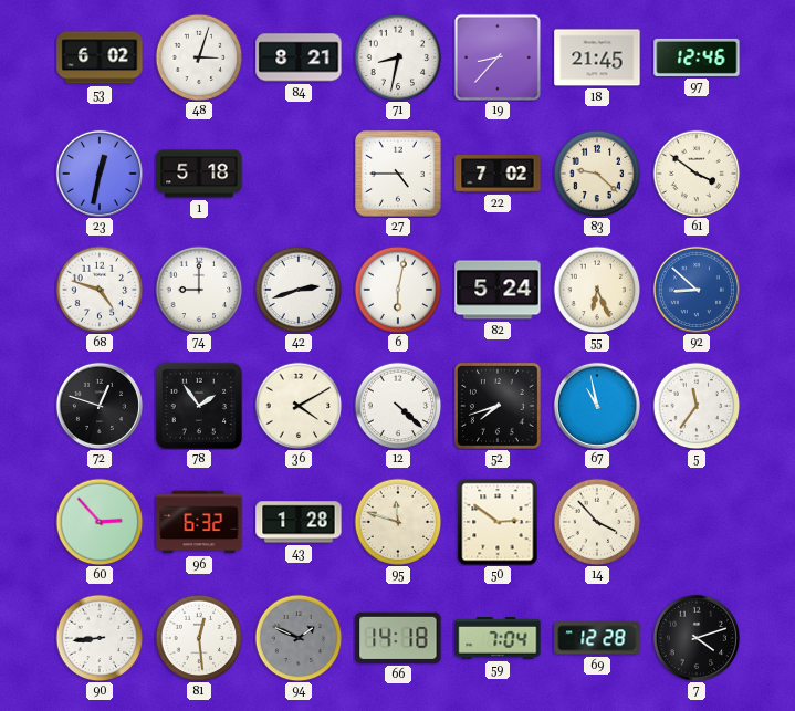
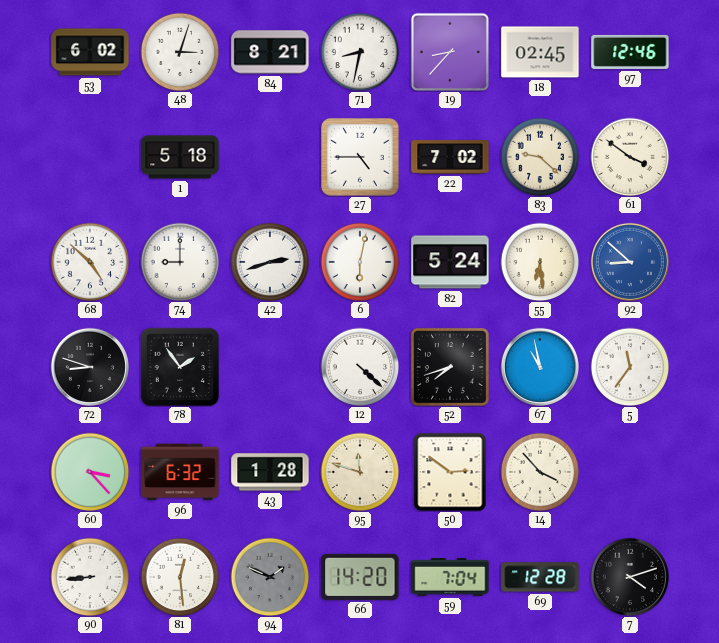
18: 21:45 -> 02:45
23: 12:32 -> none
68: 4:48 -> 4:52
55: 6:26 -> 6:29
72: 12:48 -> 8:48
36: 4:10 -> none
60: 2:53 -> 3:23
66: 14:18 -> 14:20
